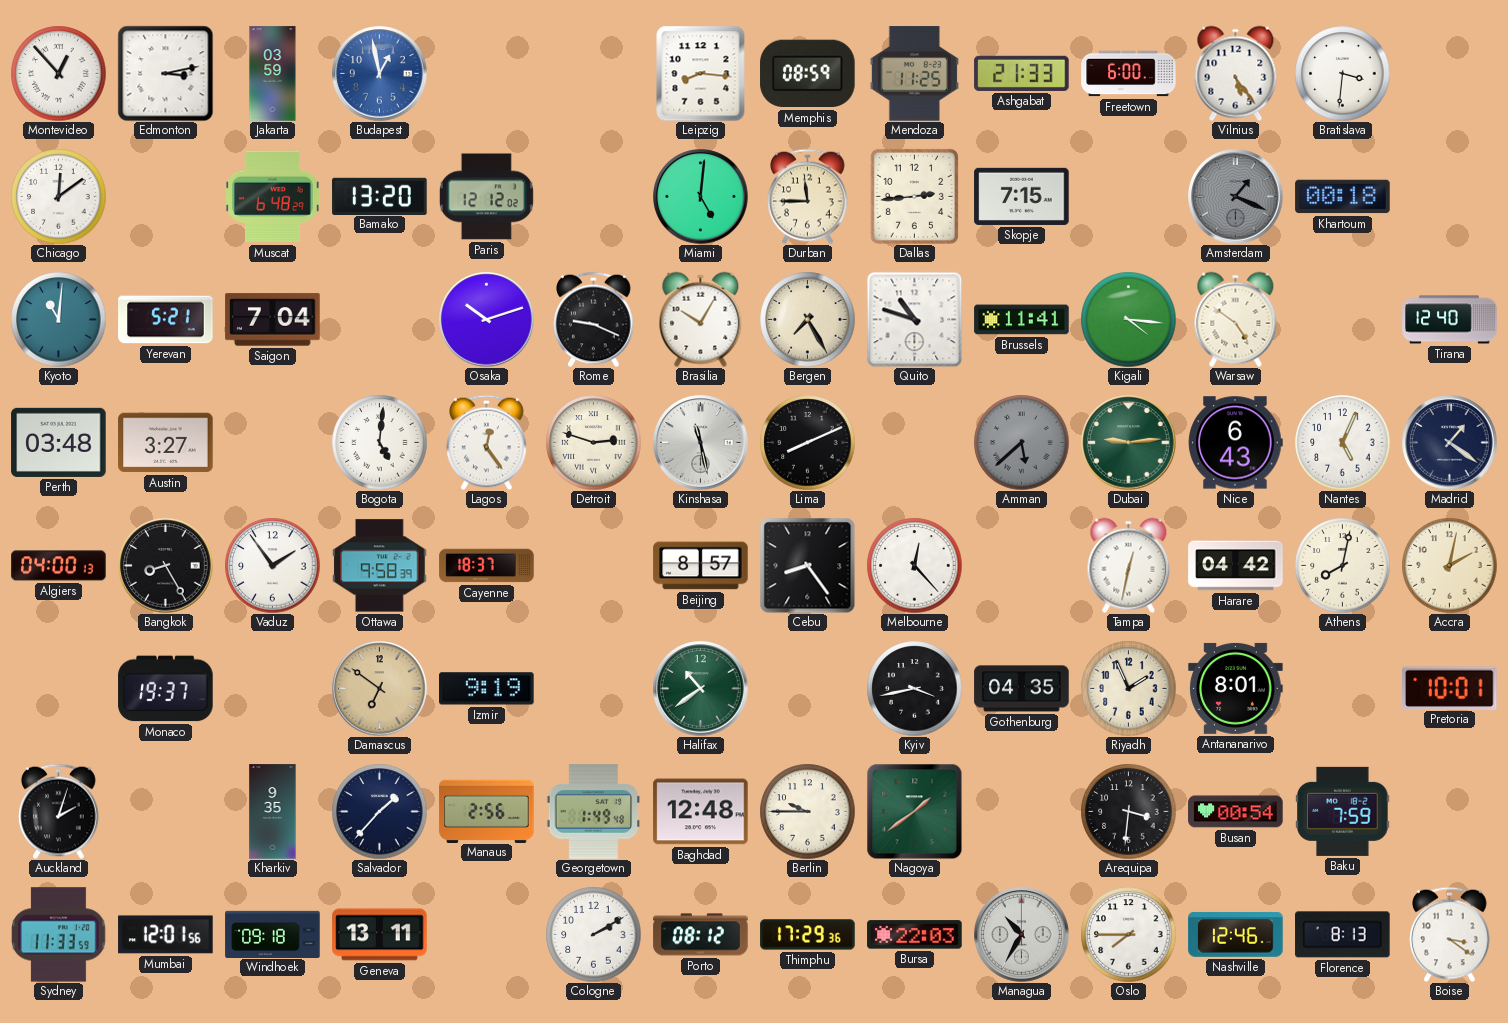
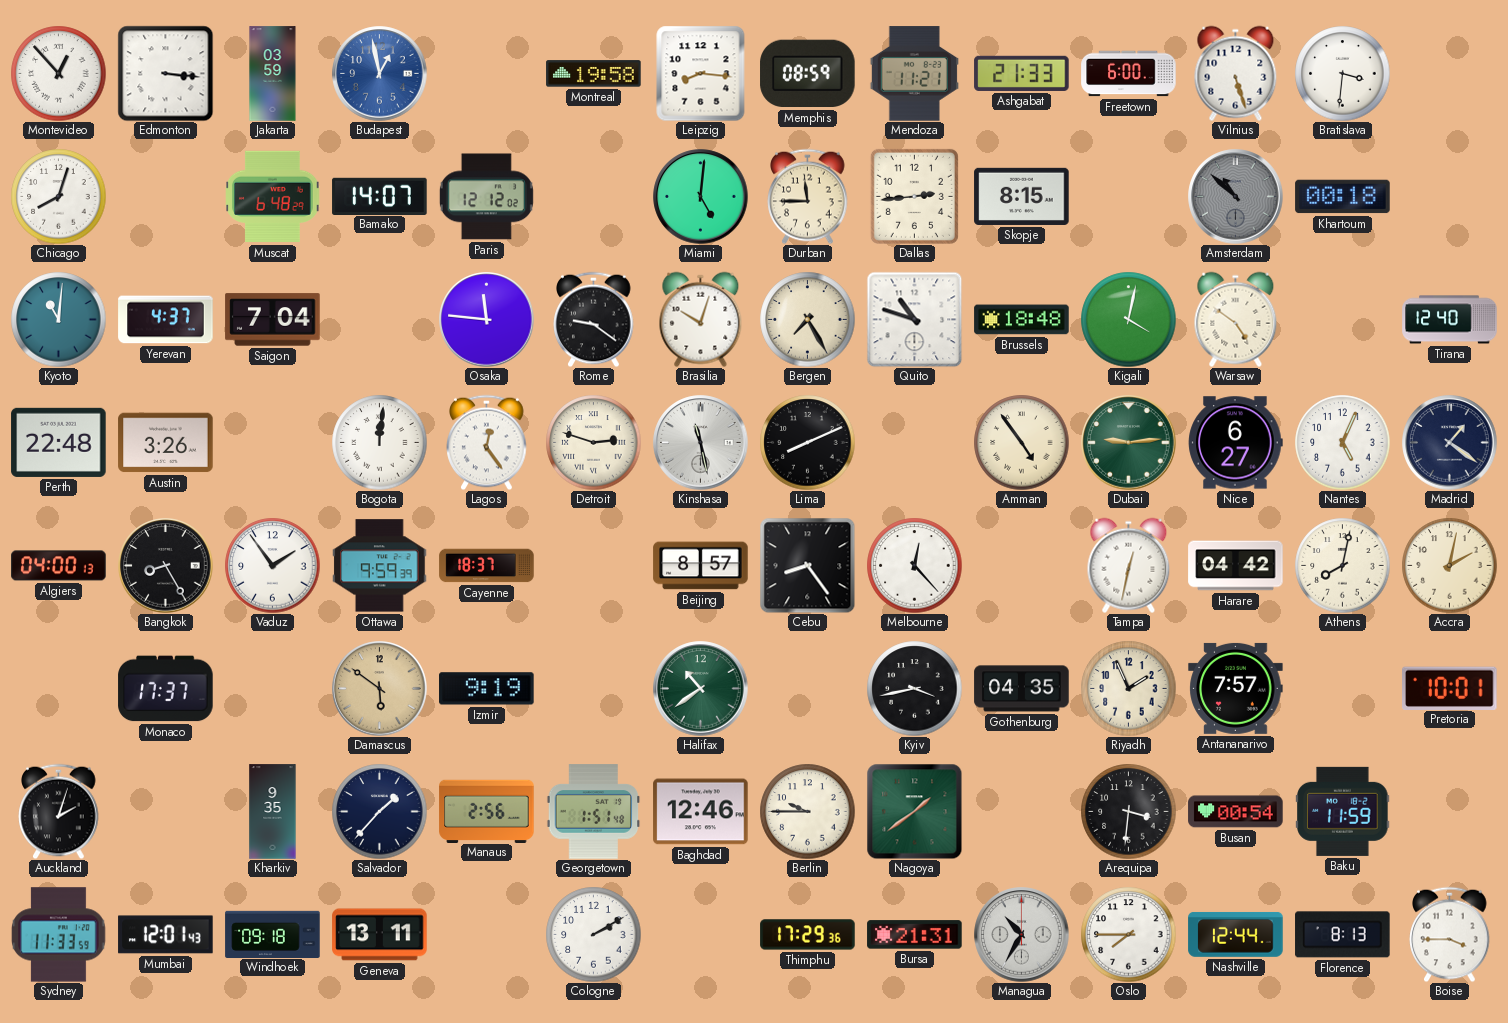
Edmonton: 3:13 -> 3:16
Montreal: none -> 19:58
Mendoza: 11:25 -> 11:21
Vilnius: 5:24 -> 5:27
Chicago: 12:09 -> 8:03
Bamako: 13:20 -> 14:07
Skopje: 7:15 -> 8:15
Amsterdam: 1:19 -> 10:52
Yerevan: 5:21 -> 4:37
Osaka: 10:12 -> 11:46
Rome: 9:19 -> 9:21
Brasilia: 10:05 -> 10:03
Brussels: 11:41 -> 18:48
Kigali: 4:16 -> 4:02
Perth: 03:48 -> 22:48
Austin: 3:27 -> 3:26
Bogota: 5:01 -> 12:01
Amman: 5:38 -> 4:54
Amman dial: grey -> cream
Nice: 6:43 -> 6:27
Ottawa: 9:58 -> 9:59
Monaco: 19:37 -> 17:37
Damascus: 6:51 -> 5:51
Antananarivo: 8:01 -> 7:57
Georgetown: 1:49 -> 1:51
Baghdad: 12:48 -> 12:46
Baku: 7:59 -> 11:59
Mumbai: 12:01:56 -> 12:01:43
Porto: 08:12 -> none
Bursa: 22:03 -> 21:31
Nashville: 12:46 -> 12:44
Boise: 3:21 -> 3:45
